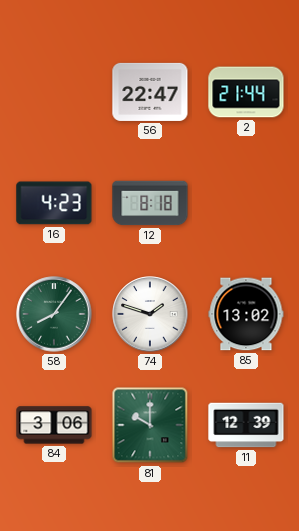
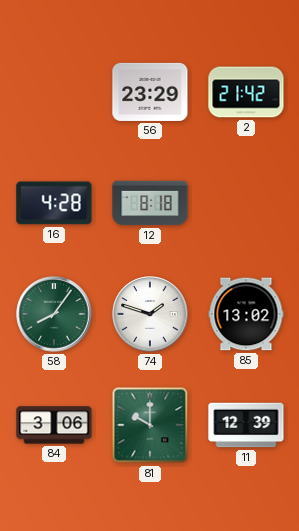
56: 22:47 -> 23:29
2: 21:44 -> 21:42
16: 4:23 -> 4:28
